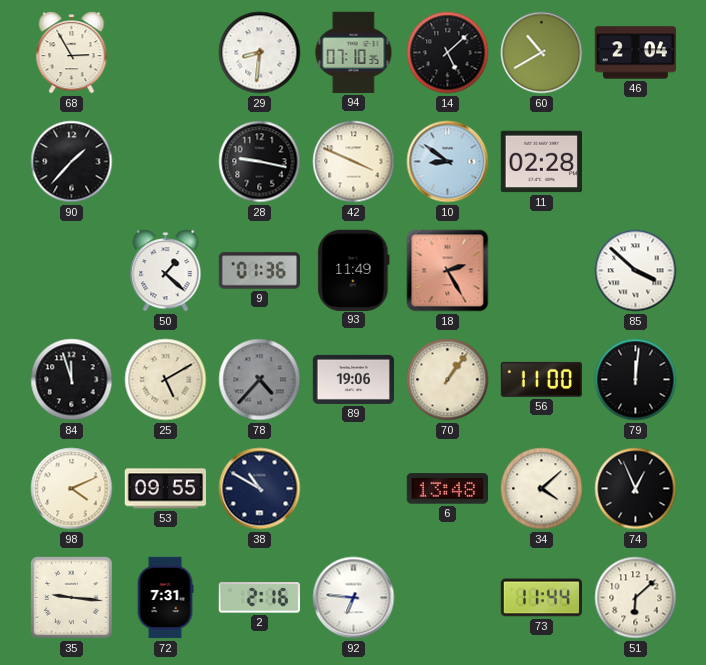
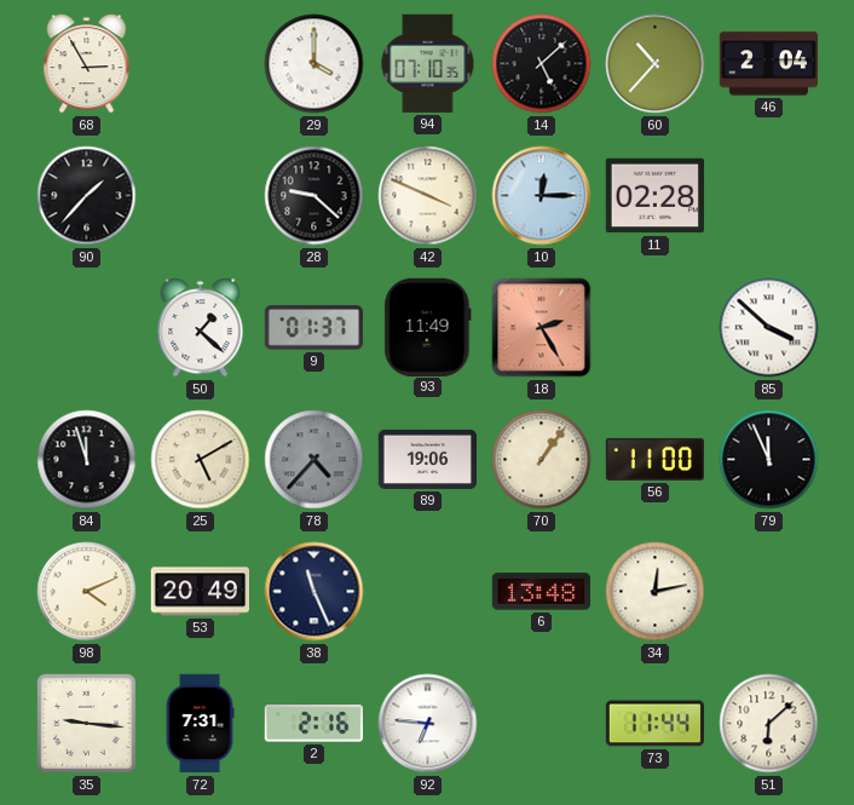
29: 8:31 -> 4:00
60: 10:40 -> 10:37
28: 9:17 -> 9:22
10: 8:51 -> 12:15
9: 01:36 -> 01:37
79: 12:01 -> 11:56
53: 09:55 -> 20:49
38: 10:50 -> 11:26
34: 4:08 -> 12:13
74: 12:56 -> none
